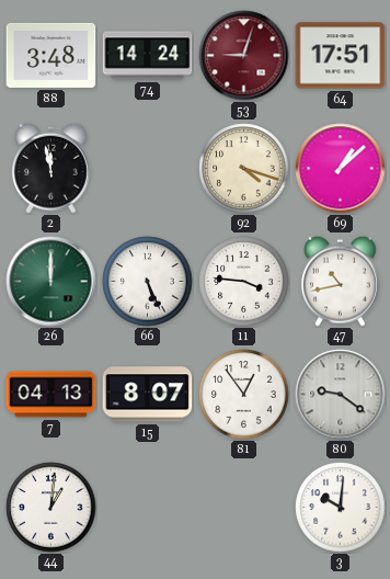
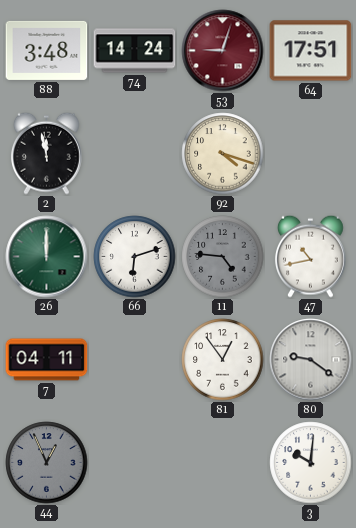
69: 1:08 -> none
66: 5:26 -> 6:12
11: 3:46 -> 4:46
11 dial: white -> grey
7: 04:13 -> 04:11
15: 8:07 -> none
44: 1:01 -> 12:56
44 dial: white -> grey
